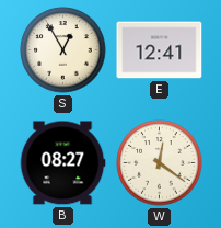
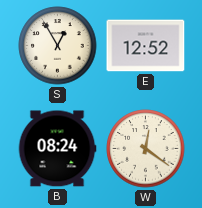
E: 12:41 -> 12:52
B: 08:27 -> 08:24
